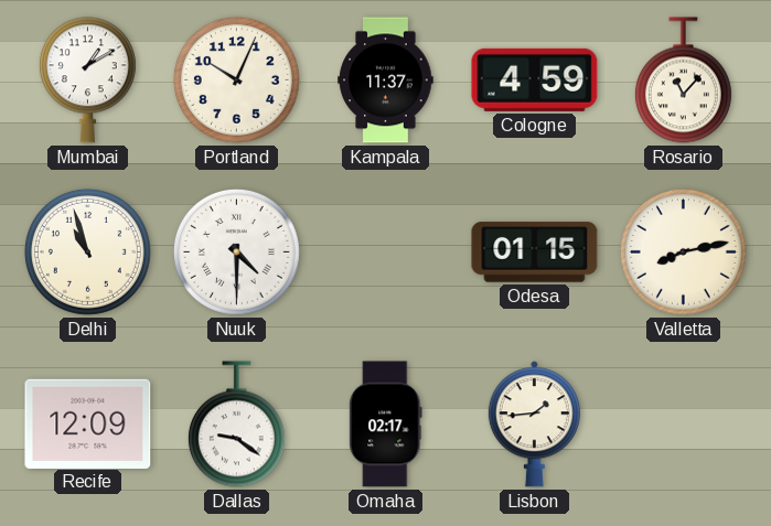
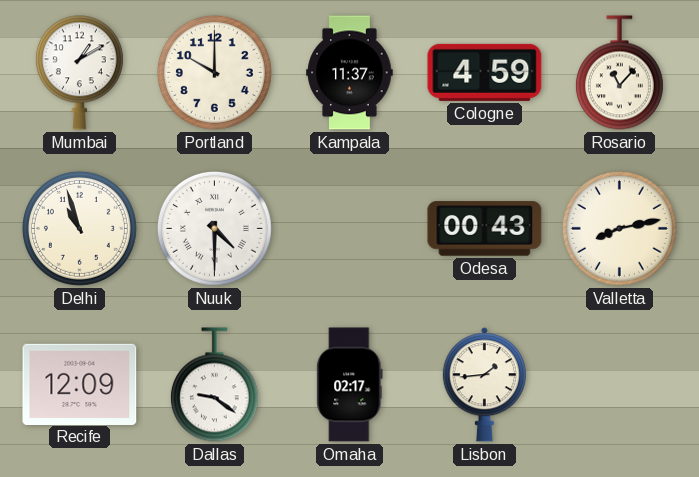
Portland: 10:04 -> 10:00
Odesa: 01:15 -> 00:43
